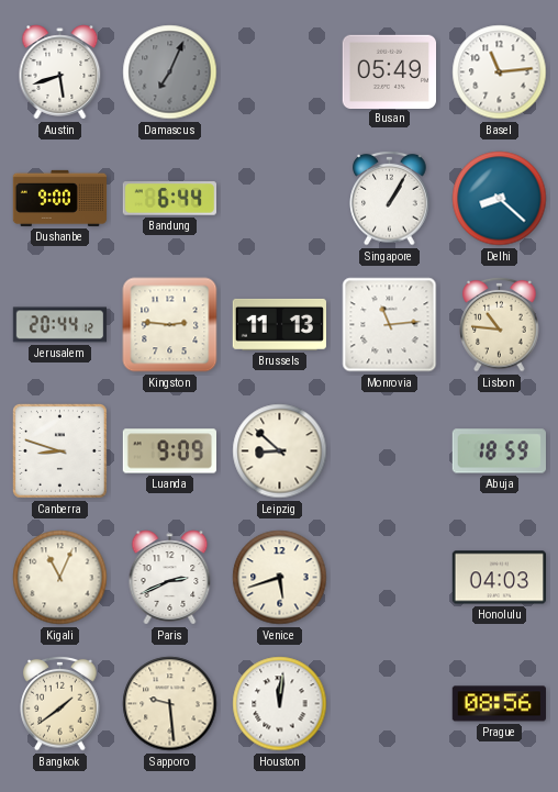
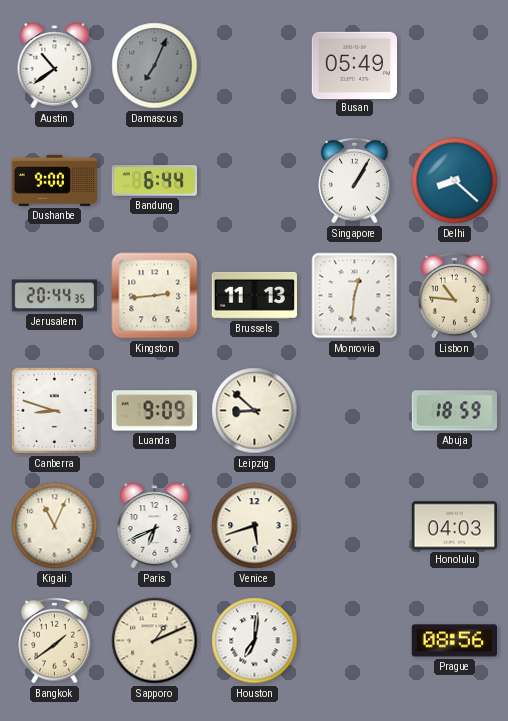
Austin: 5:42 -> 10:39
Basel: 11:14 -> none
Jerusalem: 20:44:12 -> 20:44:35
Kingston: 2:46 -> 2:44
Monrovia: 11:14 -> 12:31
Paris: 2:41 -> 6:41
Sapporo: 9:29 -> 1:11
Houston: 12:01 -> 7:01
